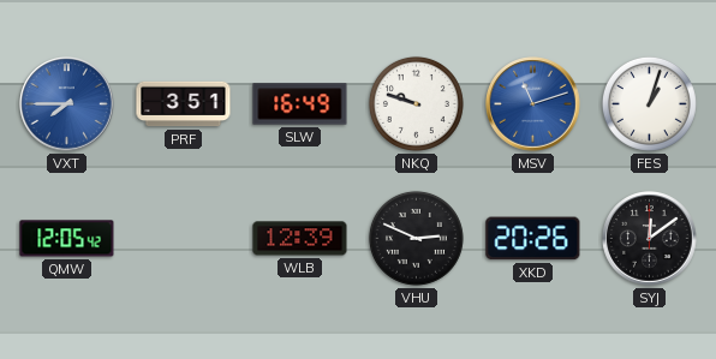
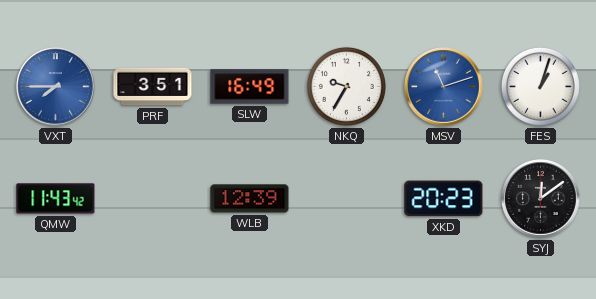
NKQ: 9:48 -> 9:35
QMW: 12:05 -> 11:43
VHU: 2:49 -> none
XKD: 20:26 -> 20:23
